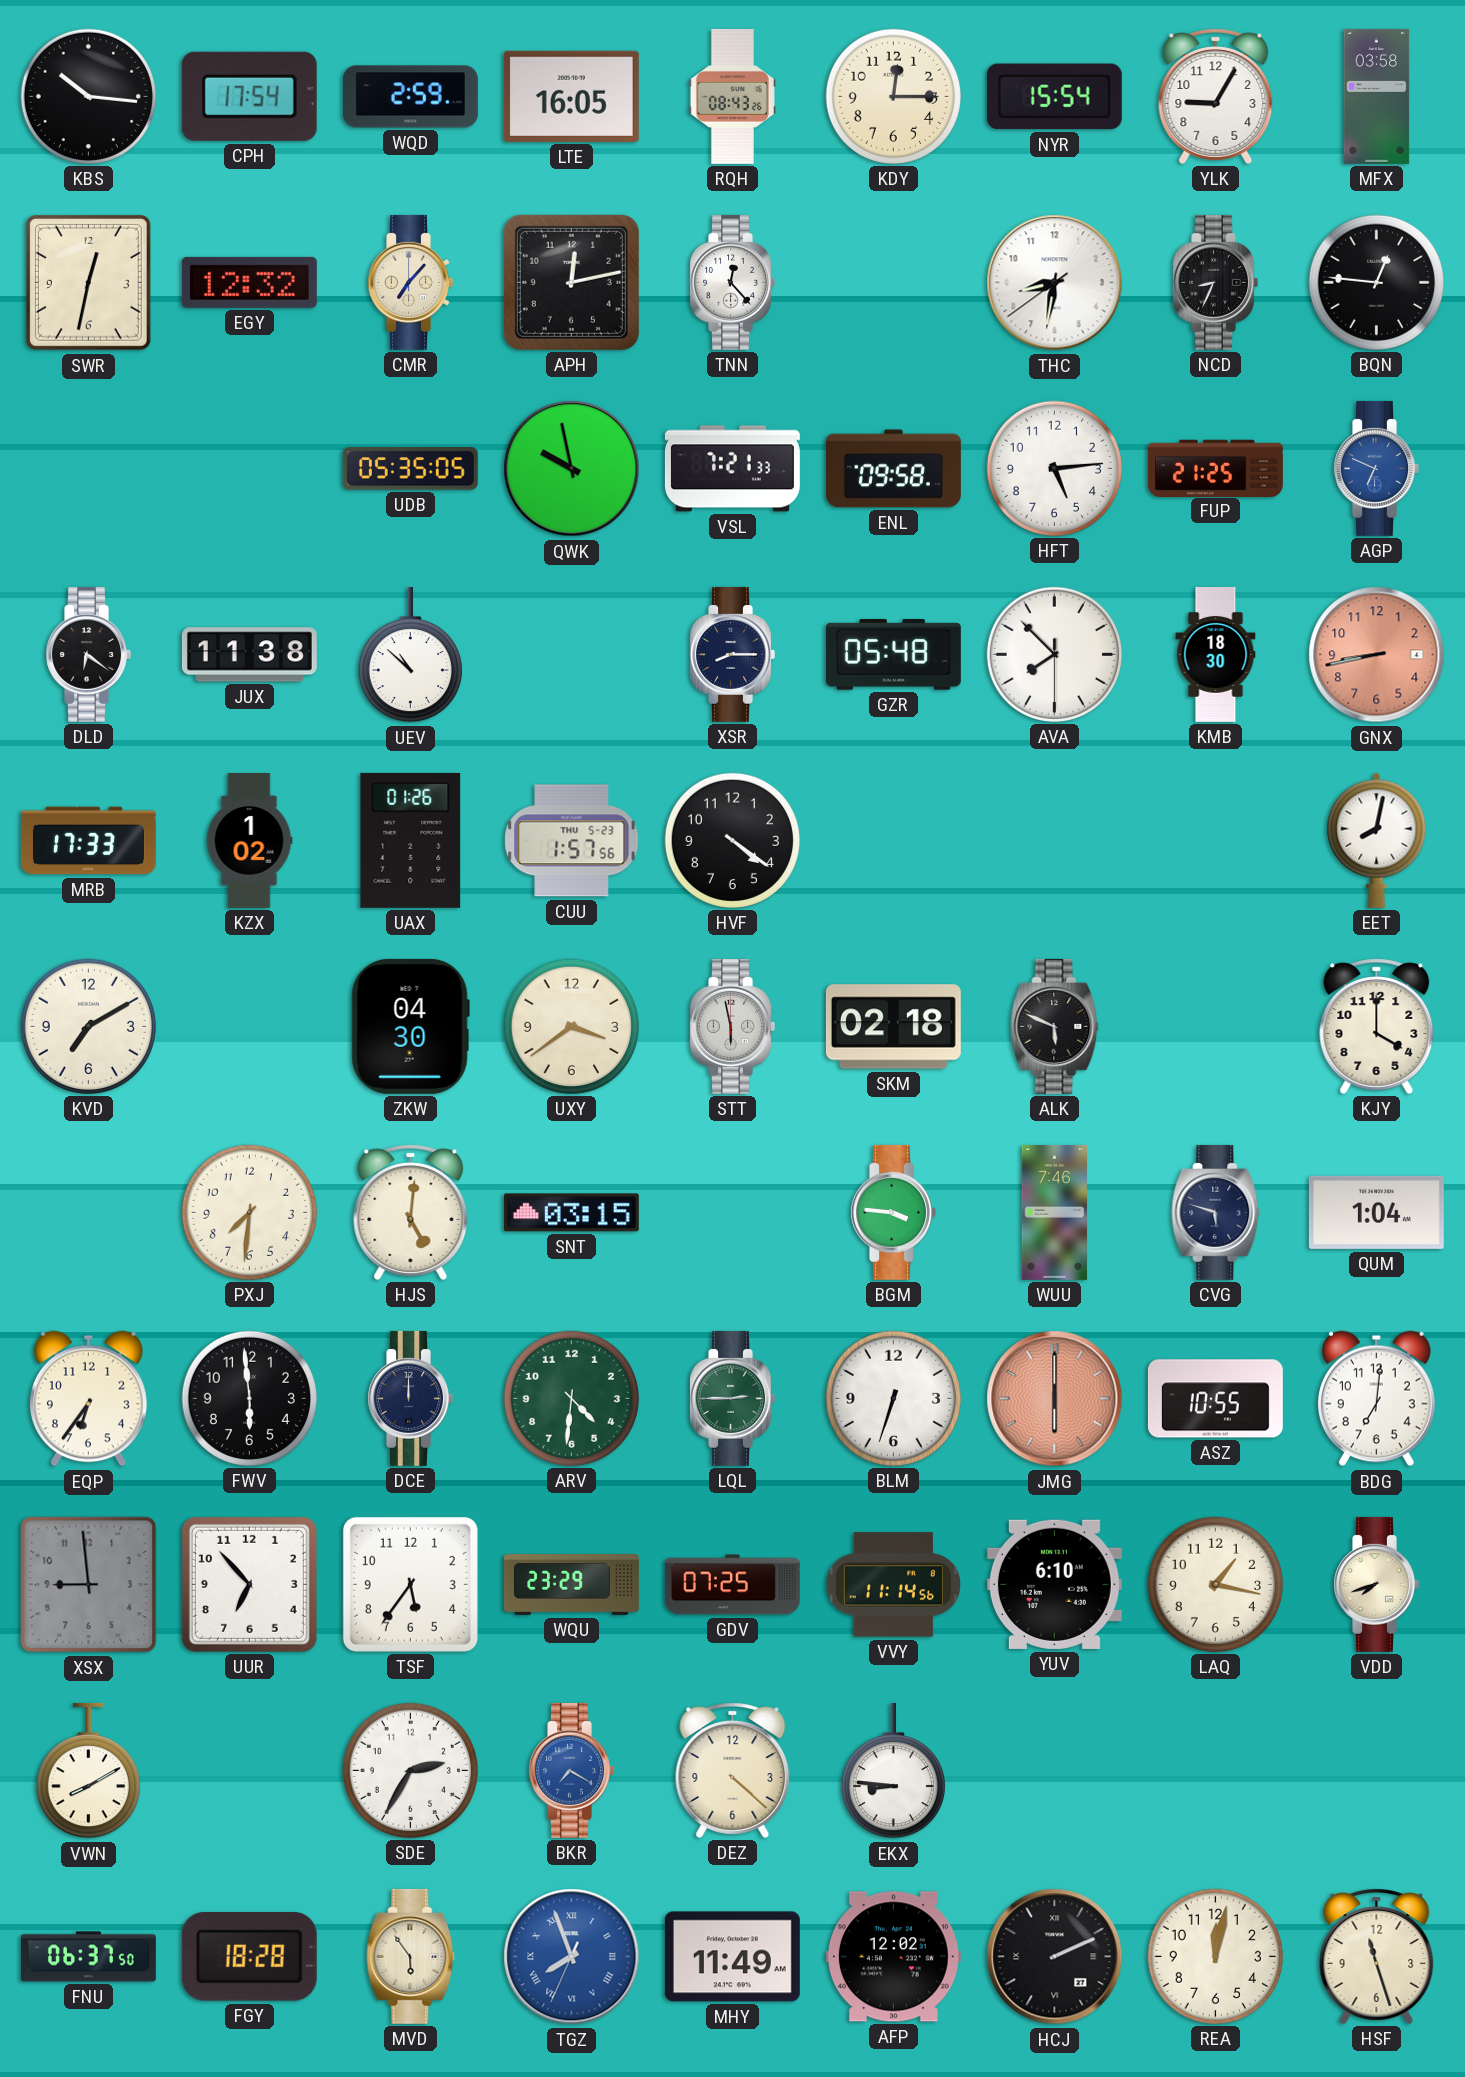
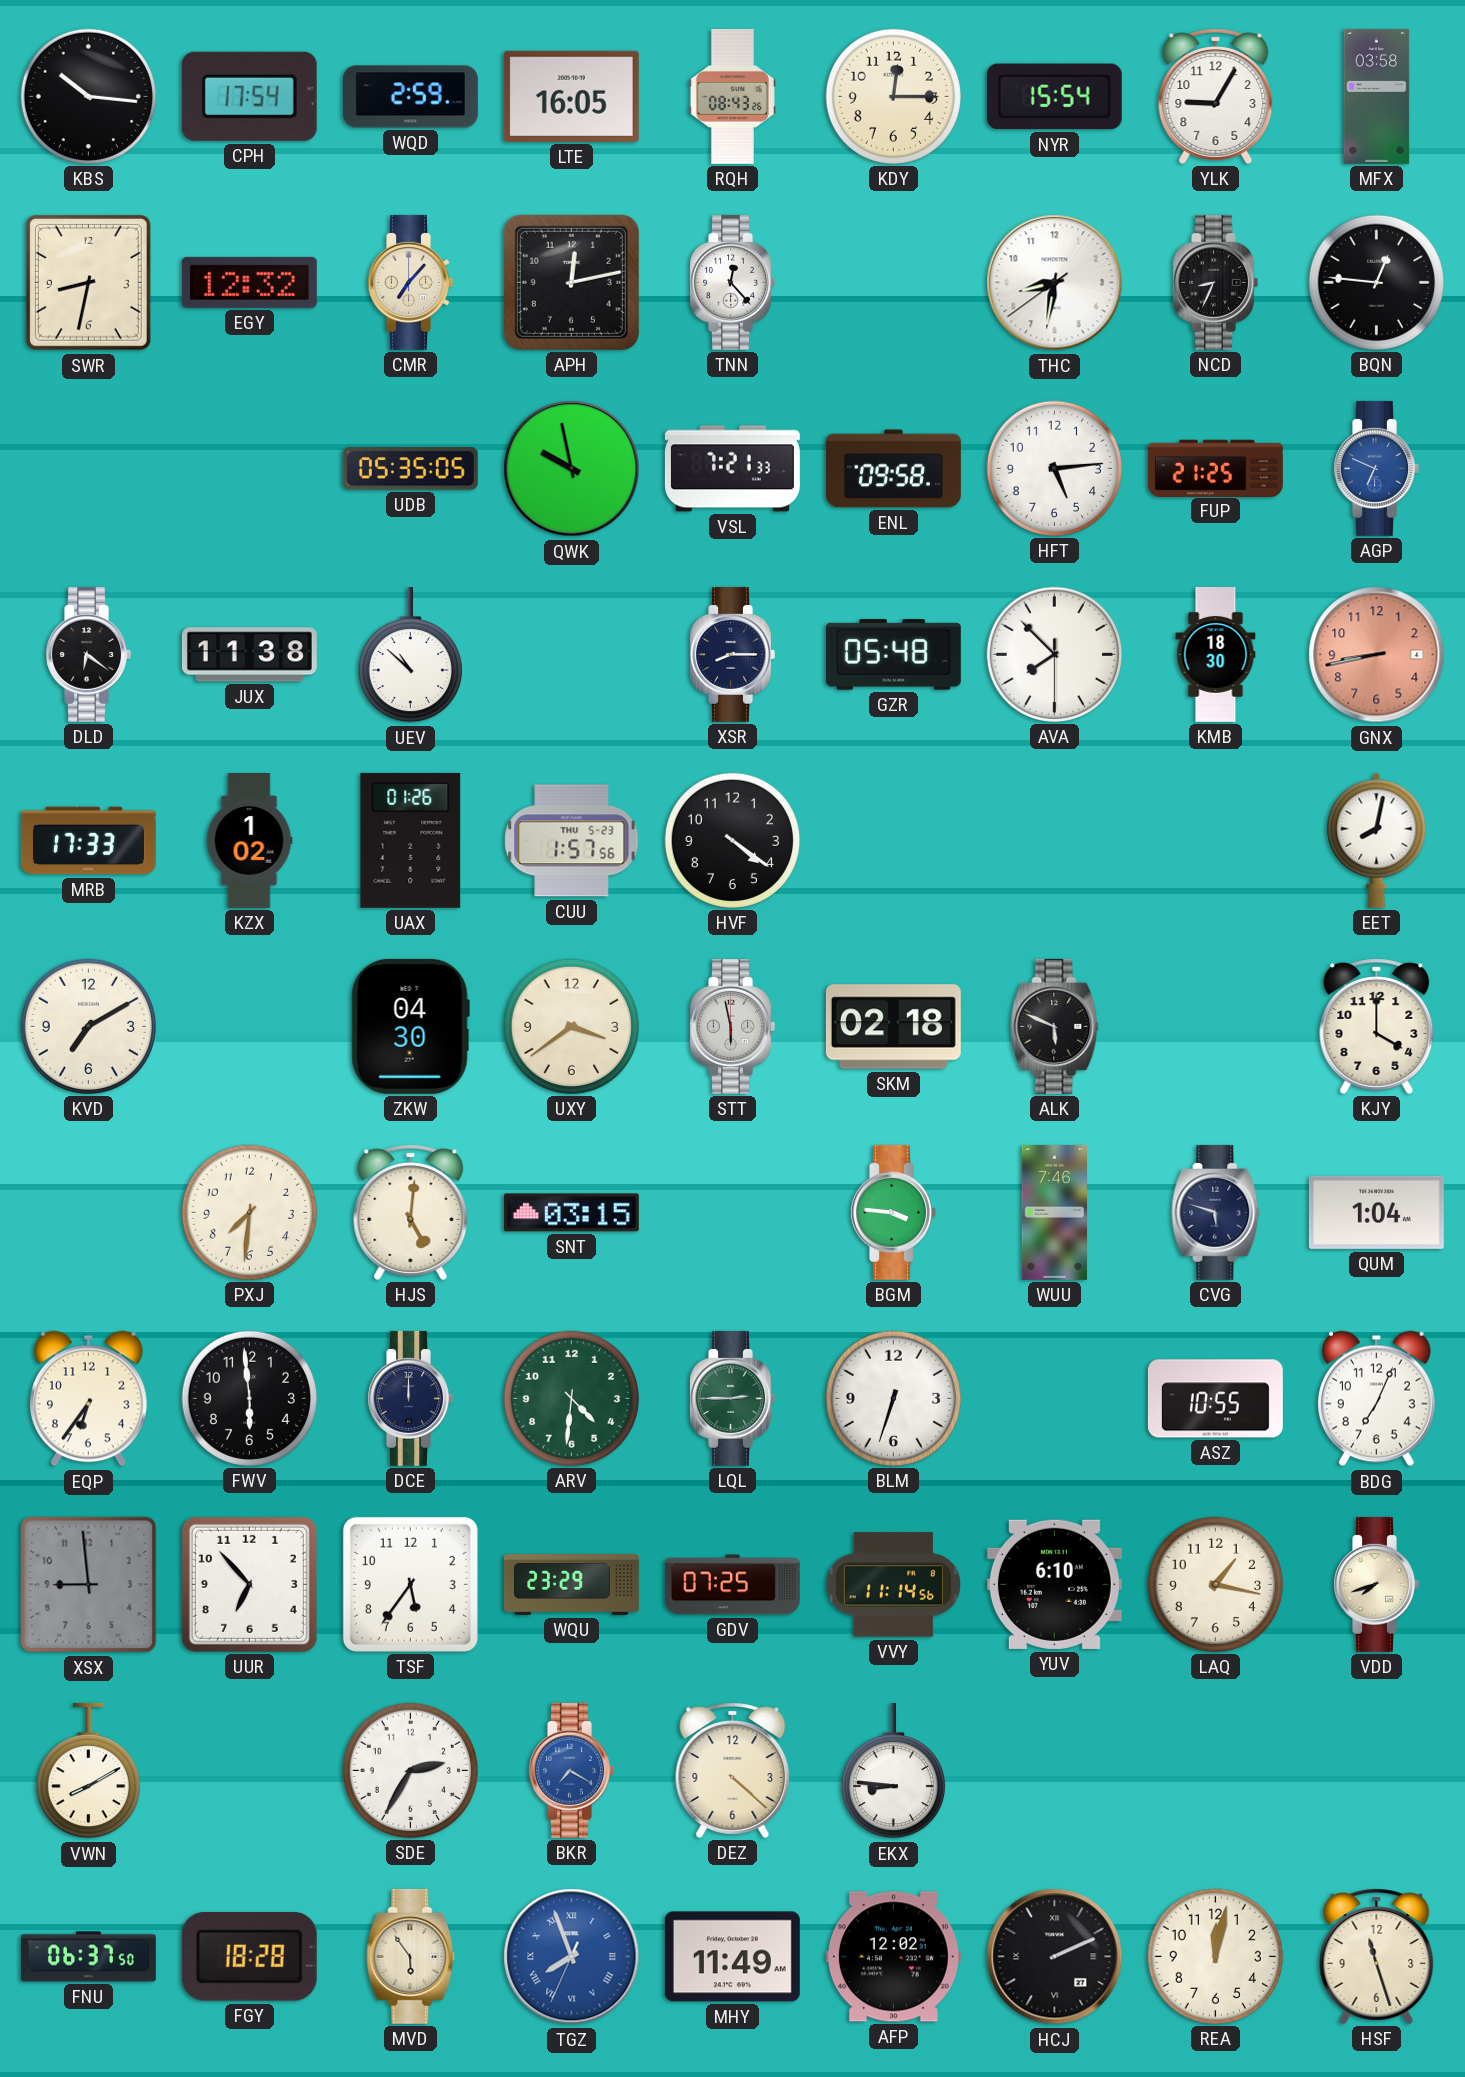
SWR: 12:32 -> 8:32
JMG: 6:00 -> none
BDG: 7:01 -> 7:04
